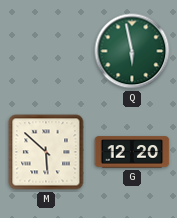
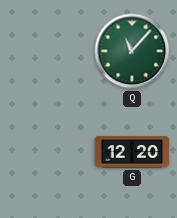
Q: 5:58 -> 11:07
M: 5:52 -> none
